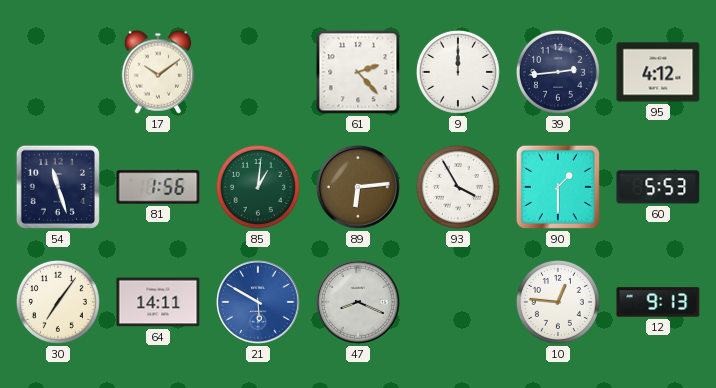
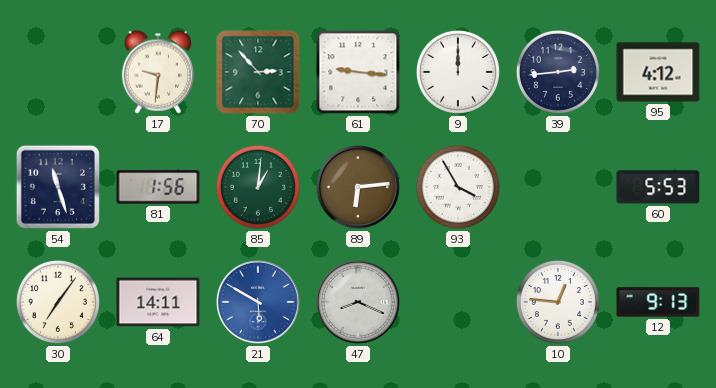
17: 10:09 -> 9:31
70: none -> 2:53
61: 2:23 -> 9:16
90: 1:30 -> none
